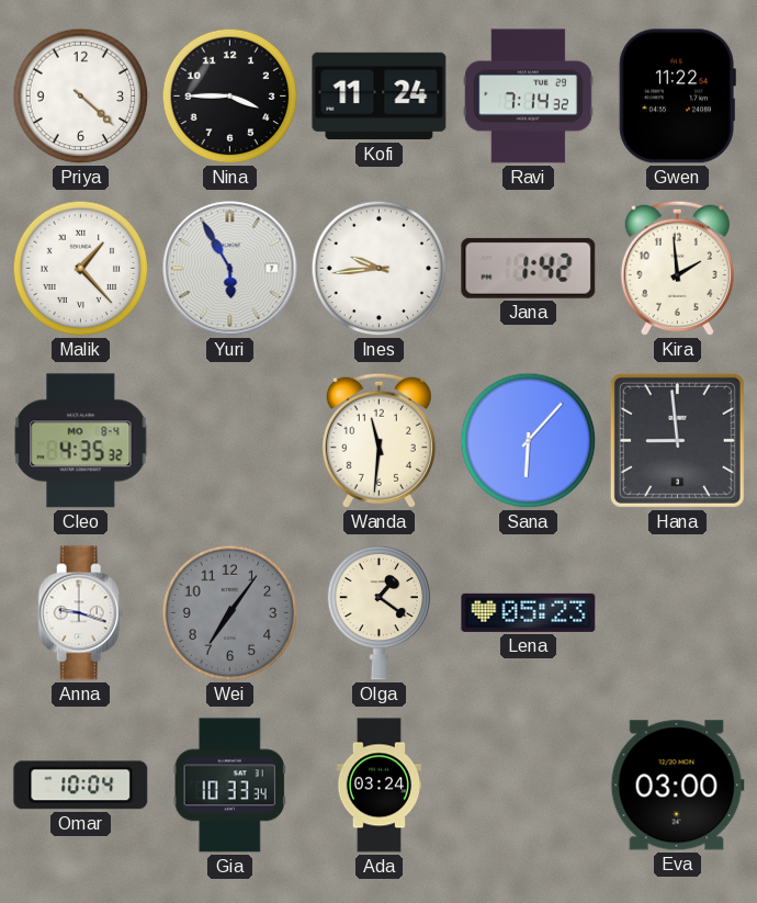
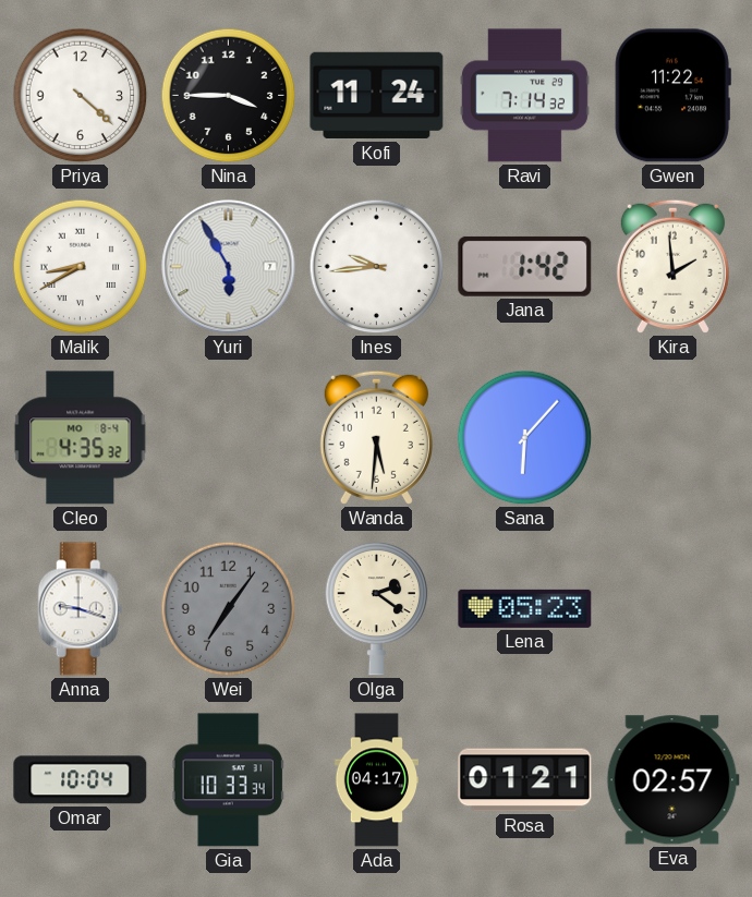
Malik: 1:23 -> 8:40
Wanda: 11:31 -> 5:31
Hana: 8:59 -> none
Olga: 1:21 -> 2:21
Ada: 03:24 -> 04:17
Rosa: none -> 01:21
Eva: 03:00 -> 02:57
